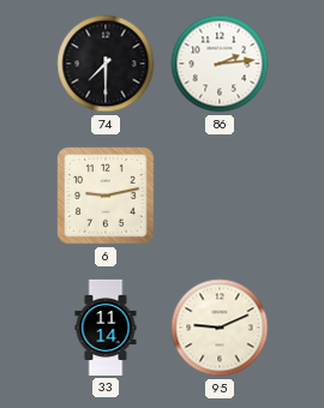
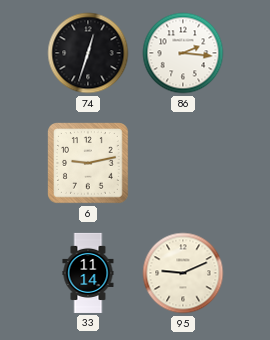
74: 7:30 -> 12:33
86: 2:14 -> 2:16
